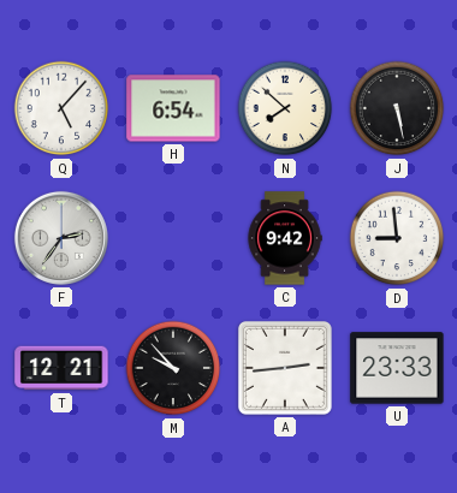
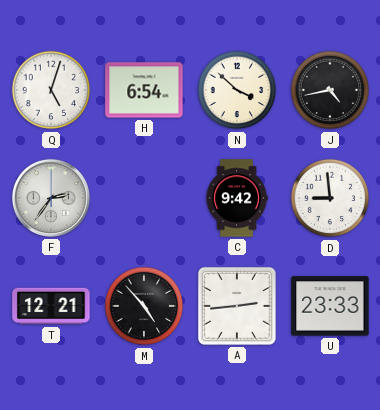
Q: 5:07 -> 5:03
N: 7:52 -> 3:52
J: 5:28 -> 4:43
M: 9:53 -> 4:53
